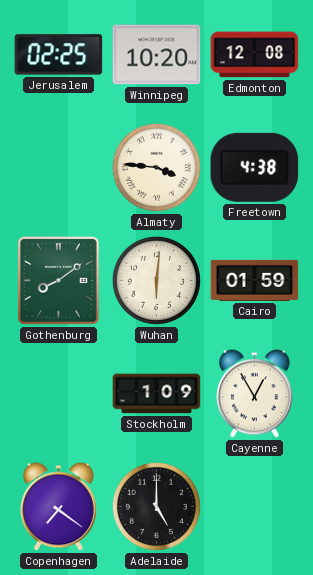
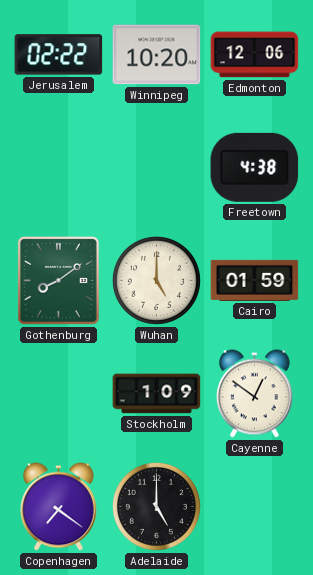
Jerusalem: 02:25 -> 02:22
Edmonton: 12:08 -> 12:06
Almaty: 3:46 -> none
Wuhan: 6:01 -> 5:00
Cayenne: 12:55 -> 12:51
